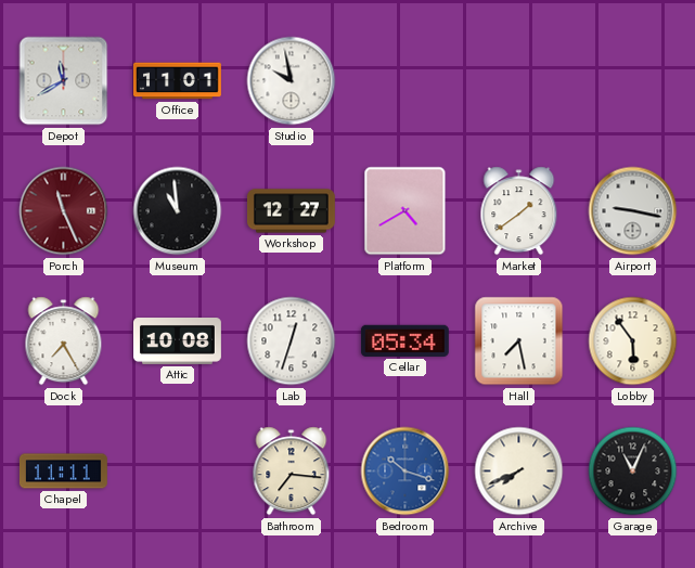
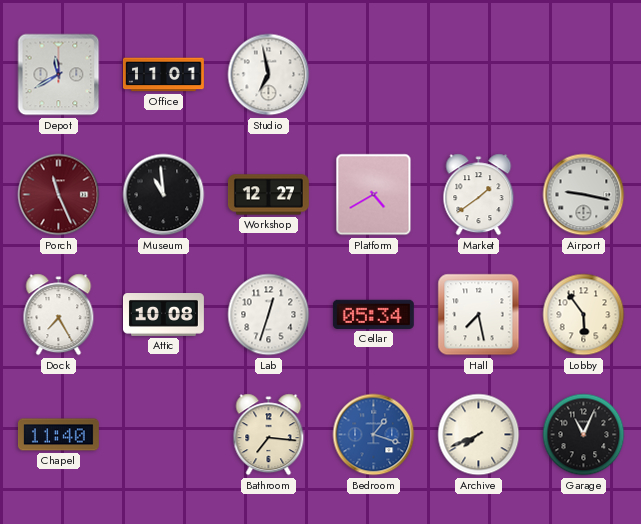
Studio: 9:58 -> 6:58
Chapel: 11:11 -> 11:40
Bedroom: 10:18 -> 1:18
